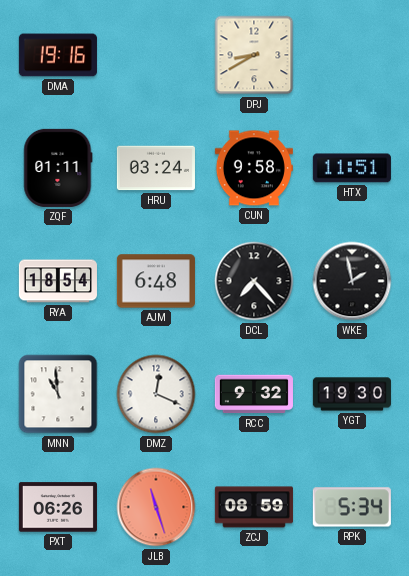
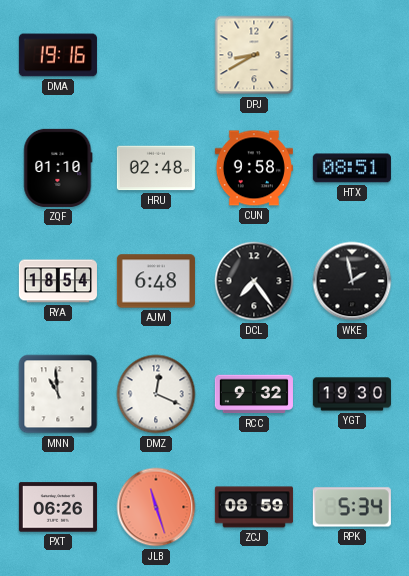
ZQF: 01:11 -> 01:10
HRU: 03:24 -> 02:48
HTX: 11:51 -> 08:51
DCL: 7:23 -> 7:24
